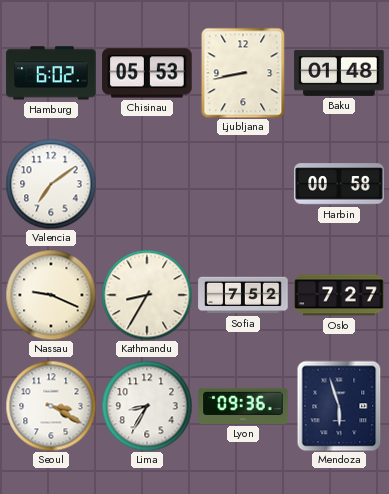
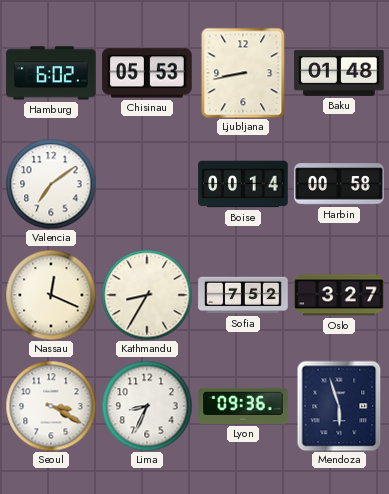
Boise: none -> 00:14
Nassau: 9:19 -> 12:19
Oslo: 7:27 -> 3:27
Lima: 8:35 -> 8:34
